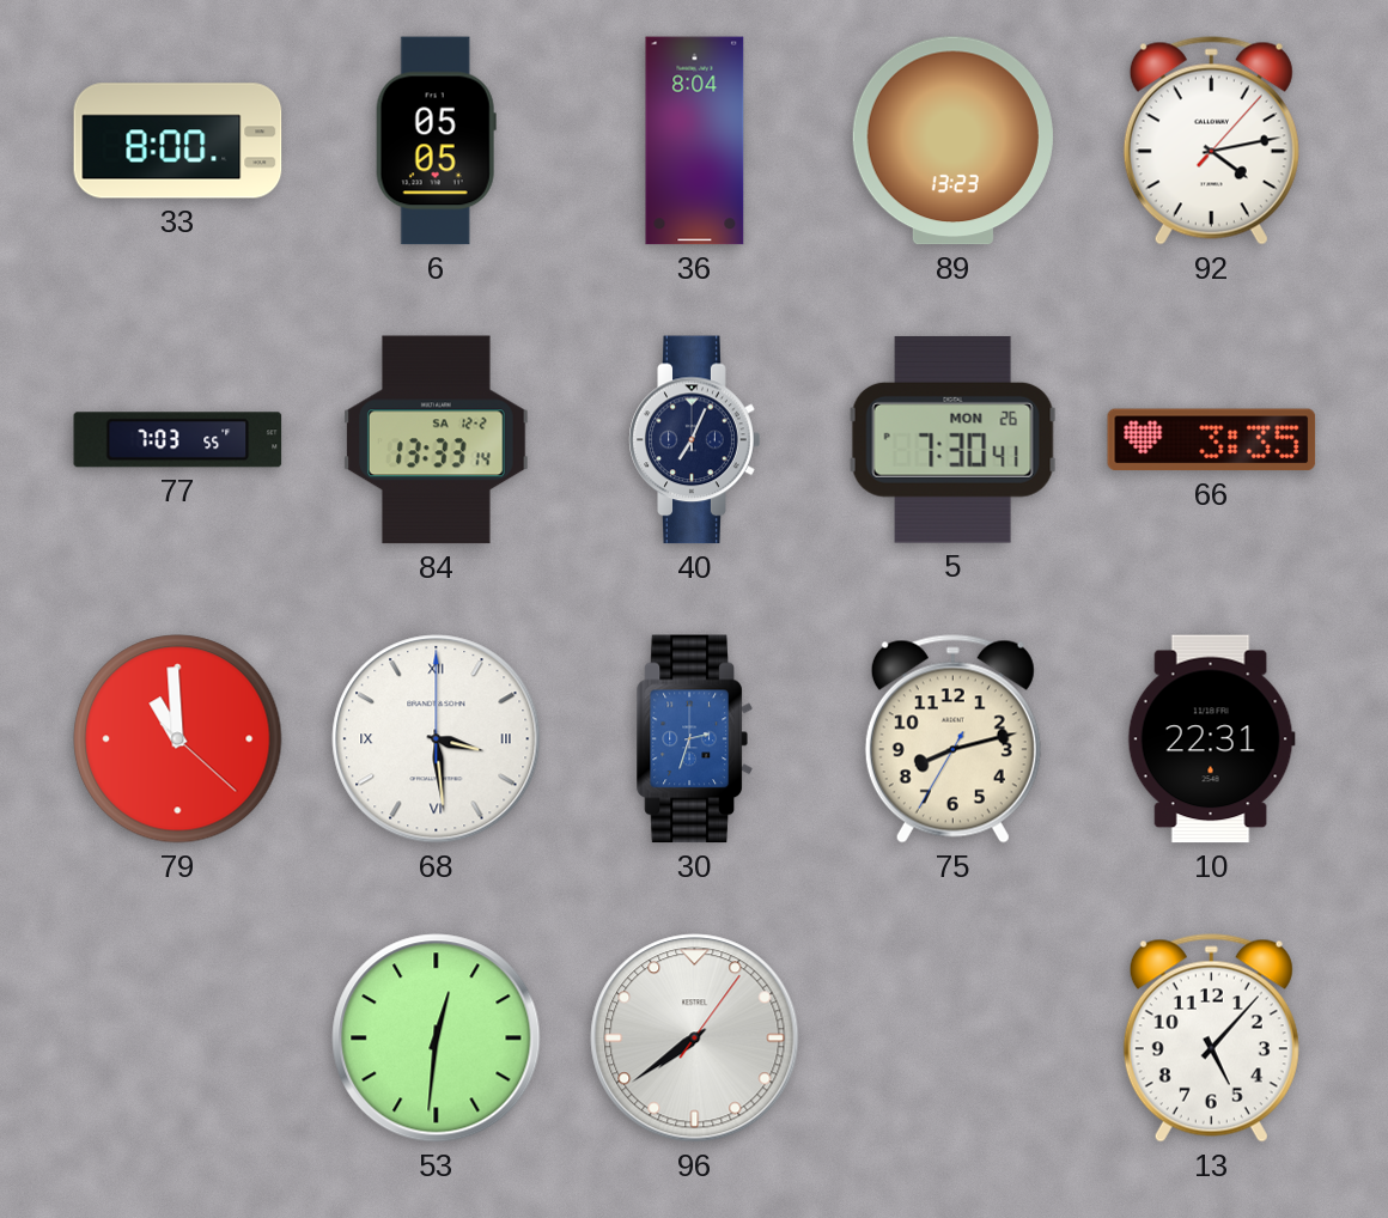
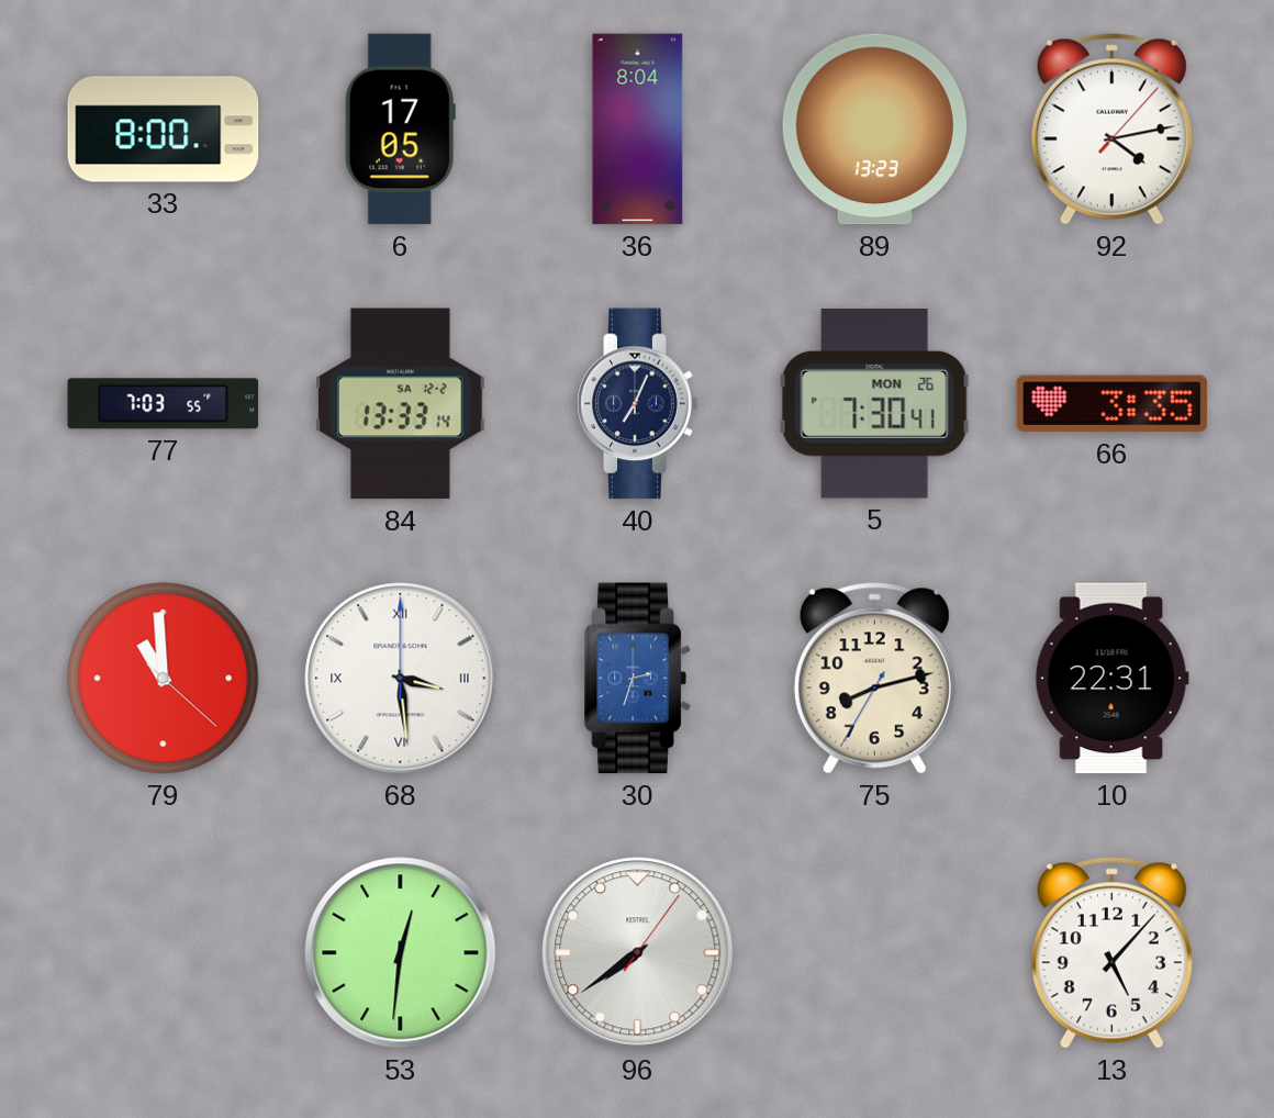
6: 05:05 -> 17:05
